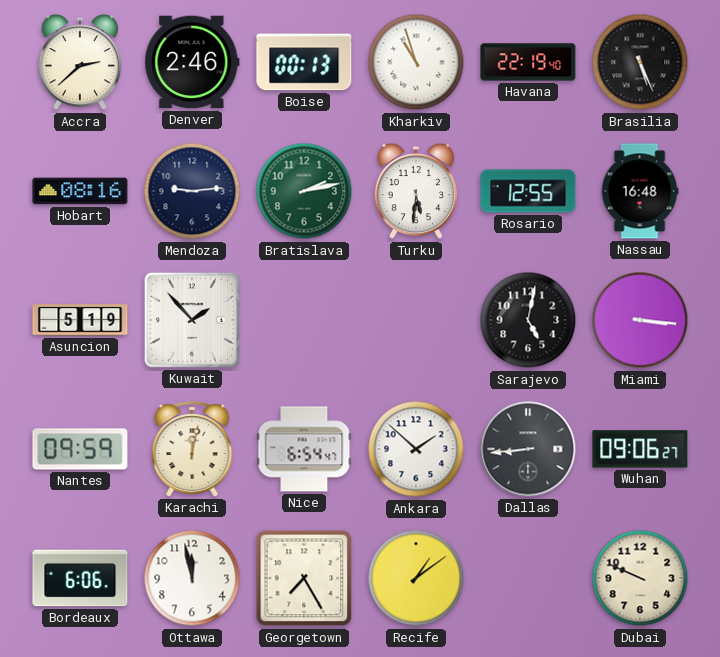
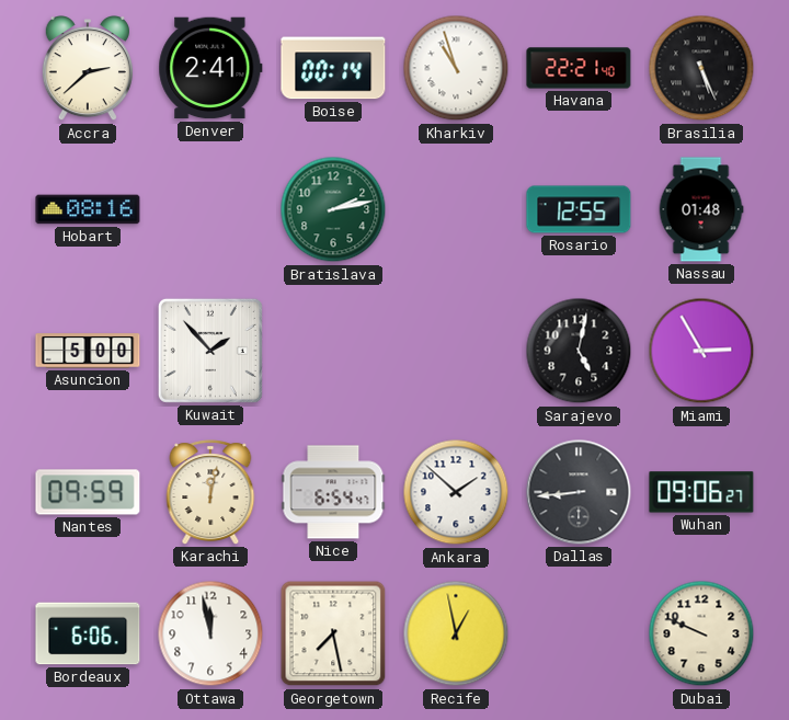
Denver: 2:46 -> 2:41
Boise: 00:13 -> 00:14
Havana: 22:19 -> 22:21
Mendoza: 9:14 -> none
Turku: 5:31 -> none
Nassau: 16:48 -> 01:48
Asuncion: 5:19 -> 5:00
Miami: 3:16 -> 2:55
Georgetown: 7:25 -> 7:28
Recife: 1:09 -> 12:58
